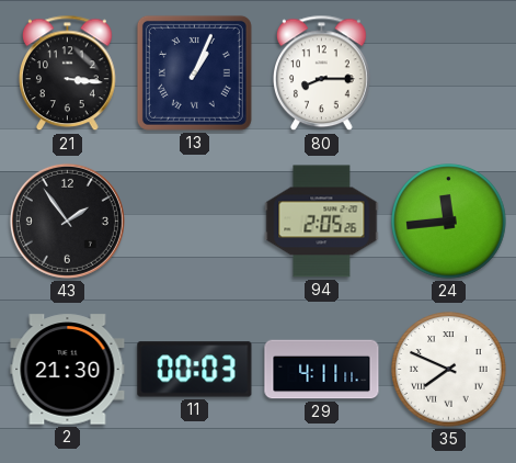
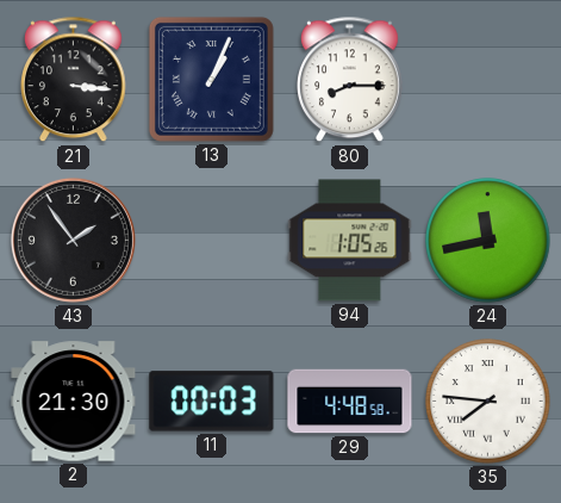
94: 2:05 -> 1:05
24: 11:44 -> 11:43
29: 4:11 -> 4:48
35: 7:49 -> 7:46
